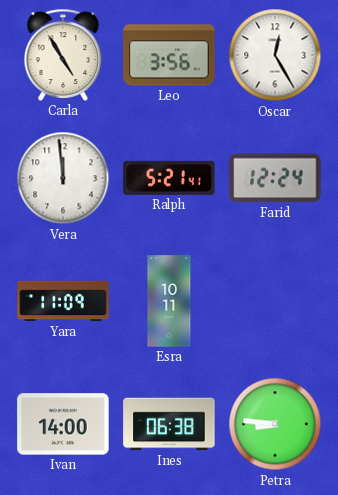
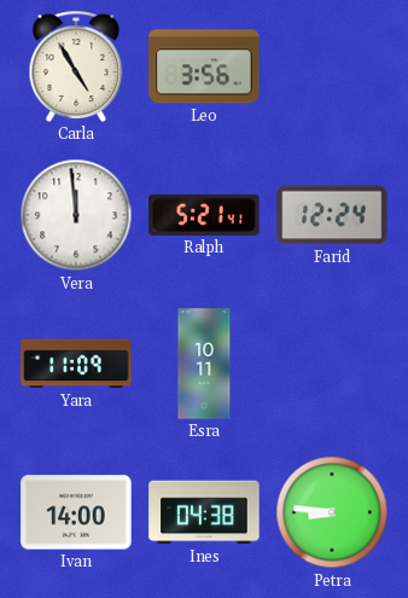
Oscar: 12:25 -> none
Ines: 06:38 -> 04:38
